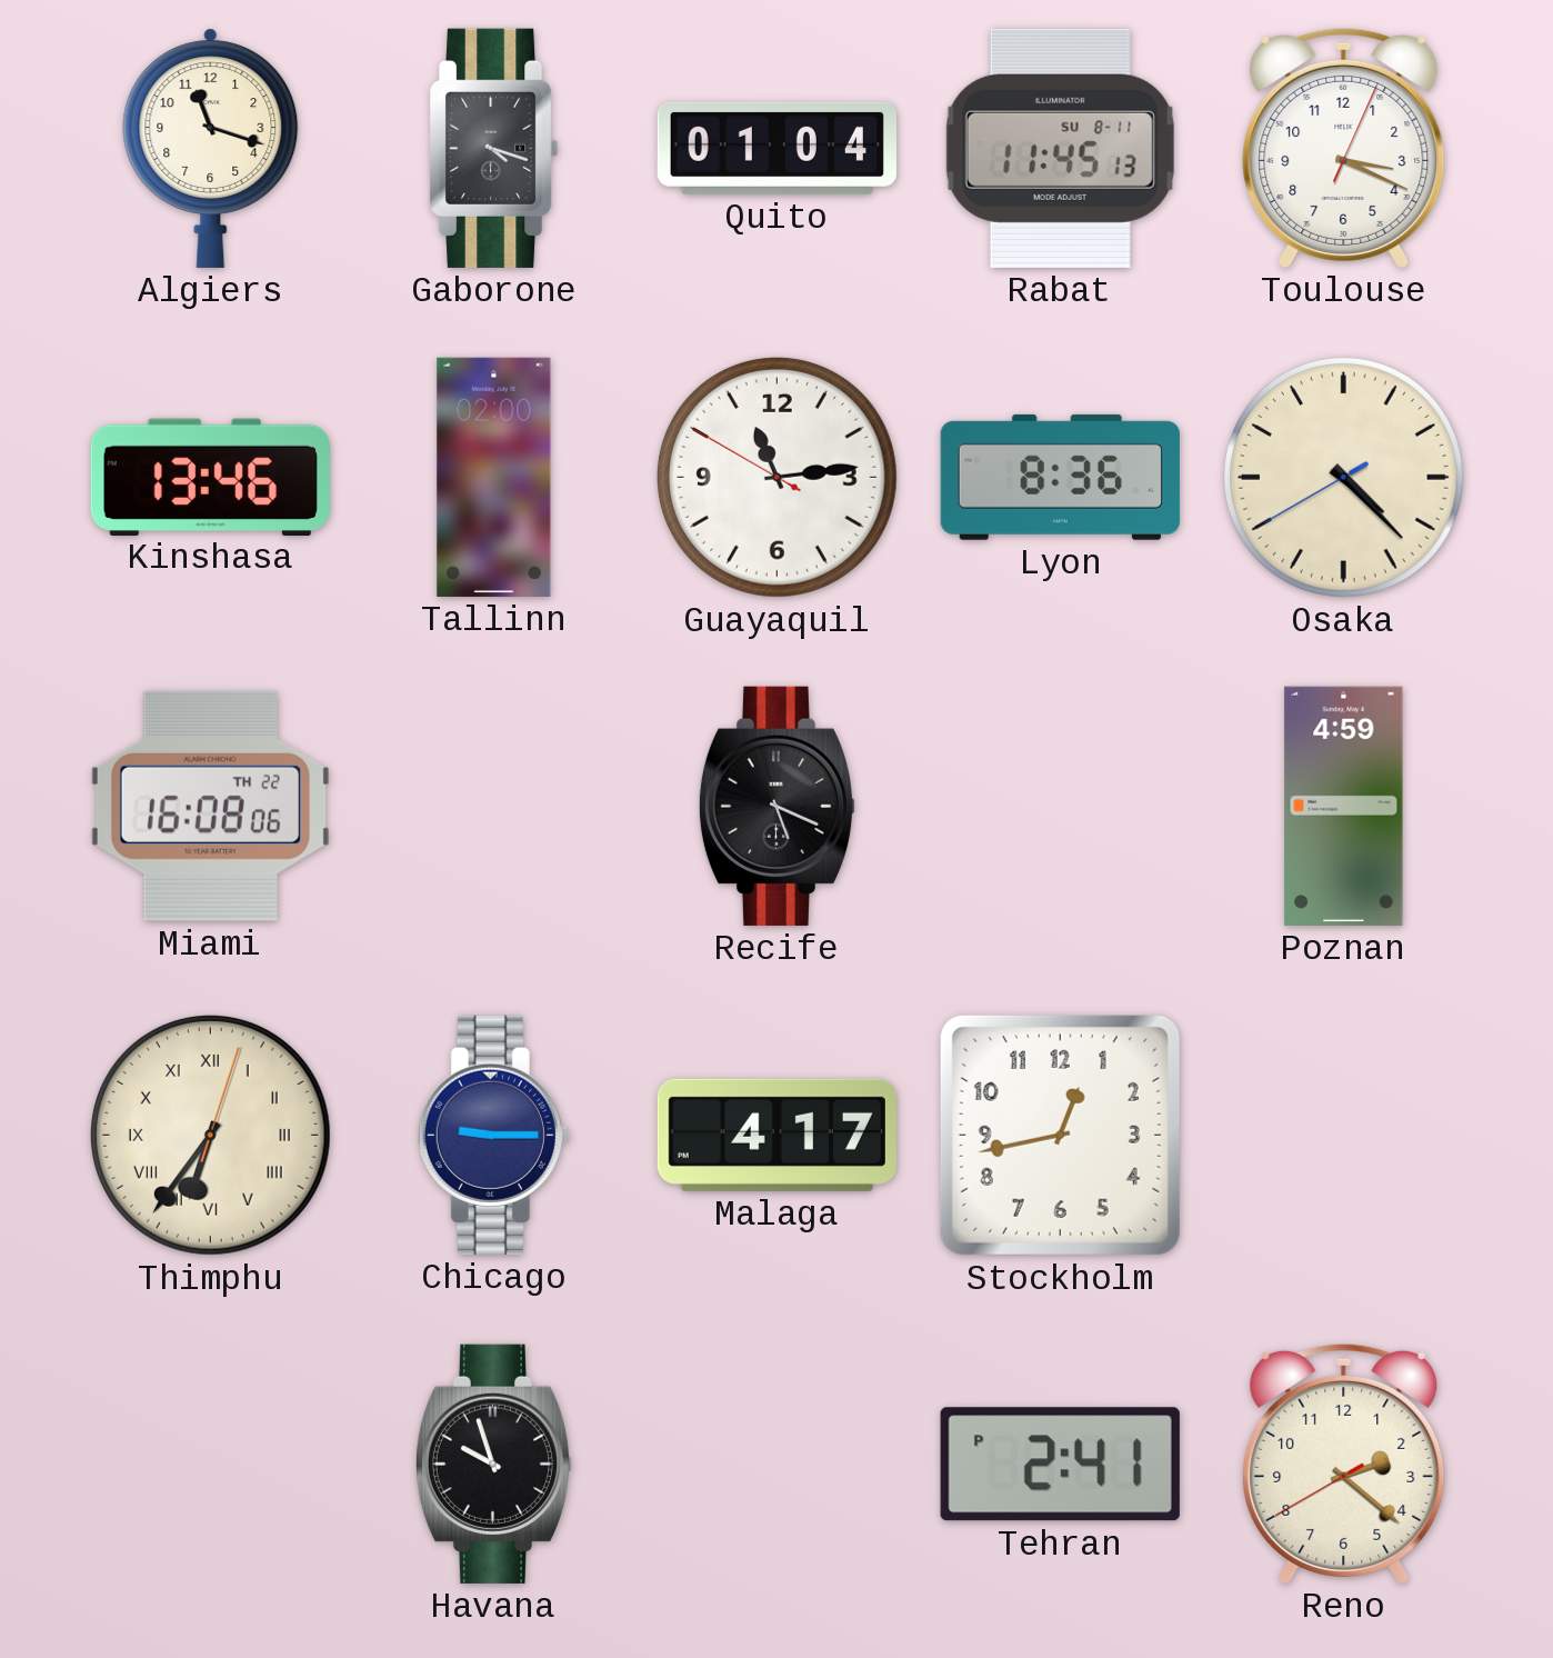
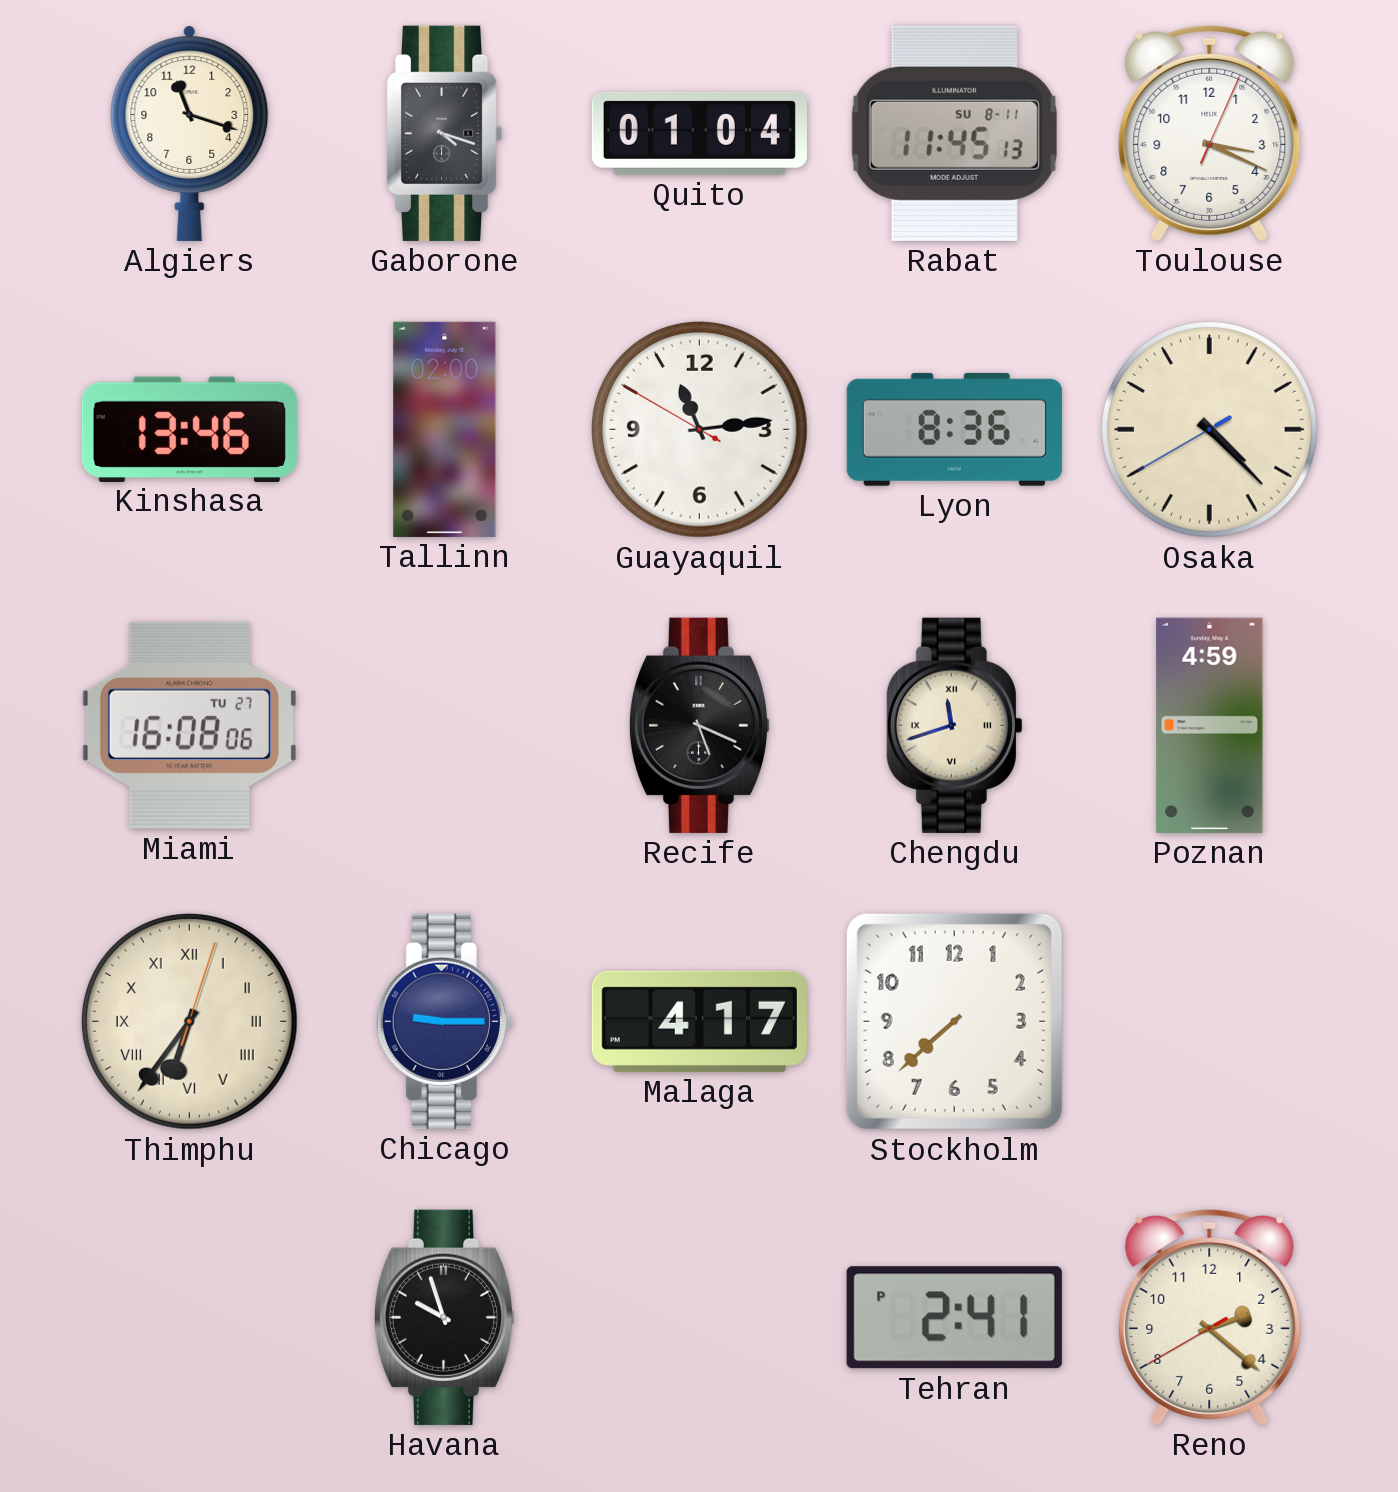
Miami date: TH 22 -> TU 27
Chengdu: none -> 11:42
Stockholm: 12:43 -> 7:38
